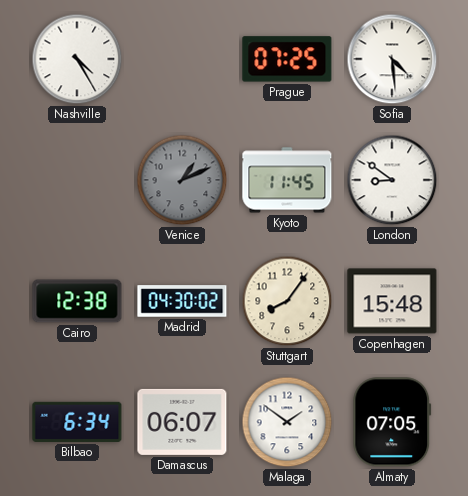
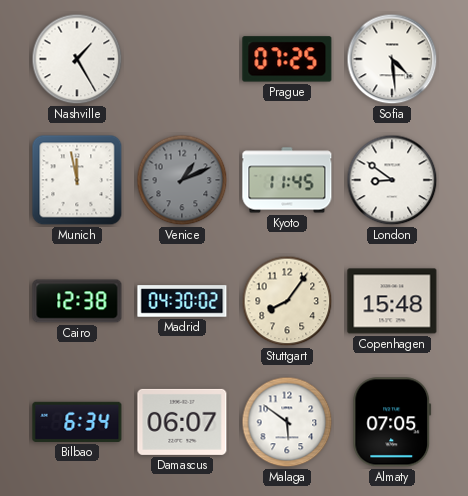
Nashville: 4:25 -> 1:25
Munich: none -> 11:58
Malaga: 1:51 -> 5:51
